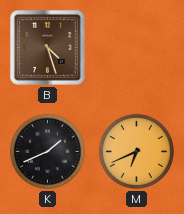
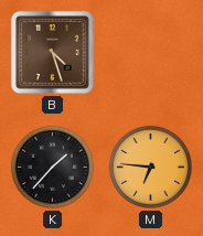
K: 1:41 -> 1:37
M: 6:41 -> 6:46
